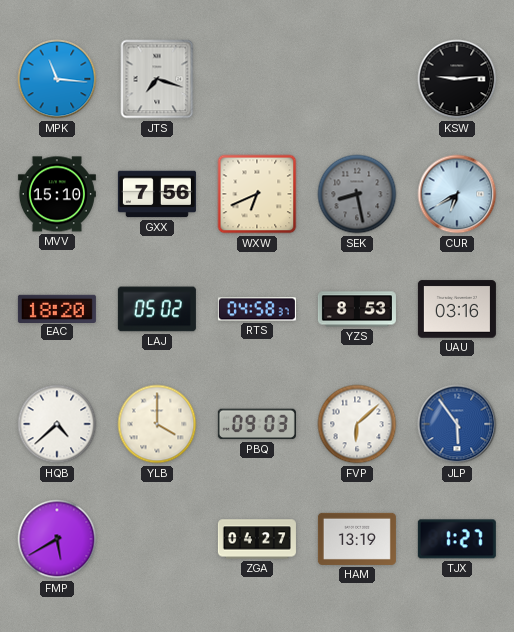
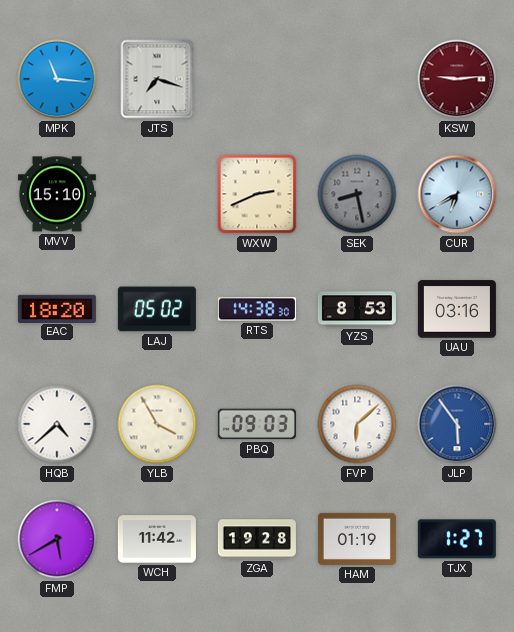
KSW dial: black -> burgundy
GXX: 7:56 -> none
WXW: 6:41 -> 2:41
RTS: 04:58 -> 14:38
YLB: 4:00 -> 3:55
WCH: none -> 11:42
ZGA: 04:27 -> 19:28
HAM: 13:19 -> 01:19
